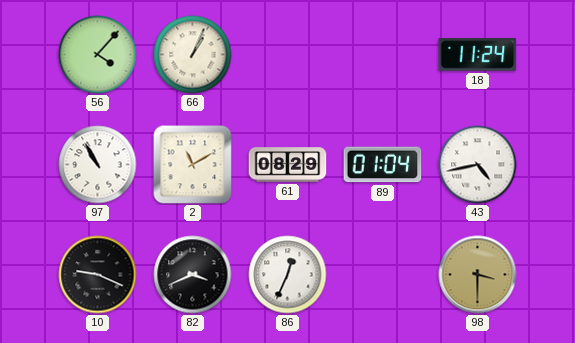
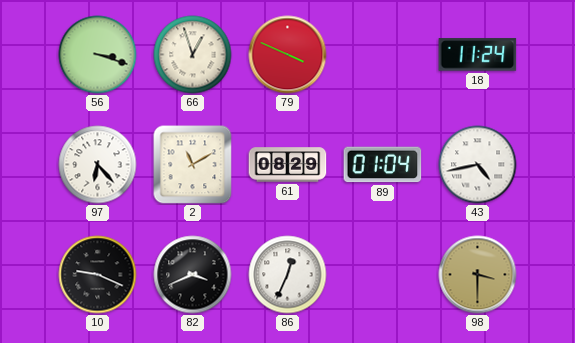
56: 4:07 -> 3:18
66: 1:04 -> 12:57
79: none -> 3:49
97: 10:55 -> 6:23
